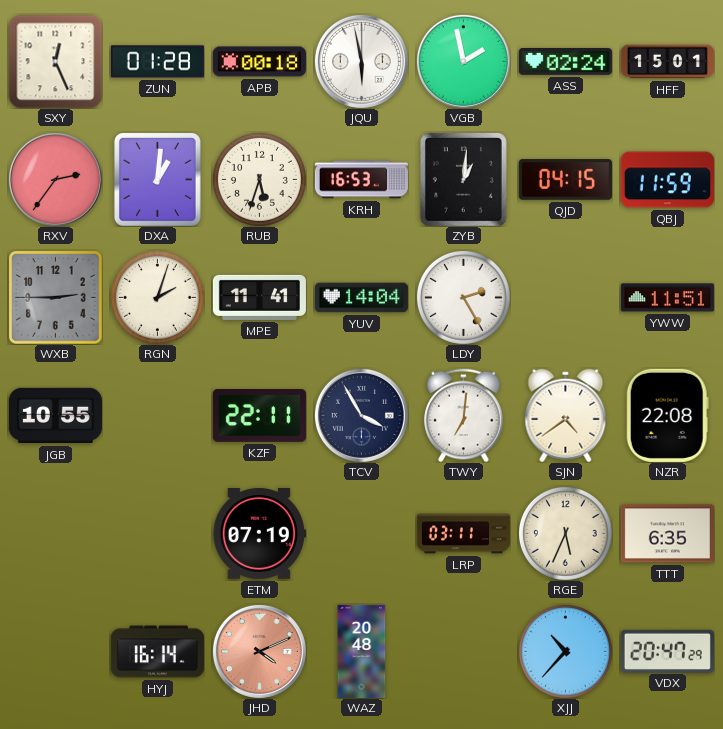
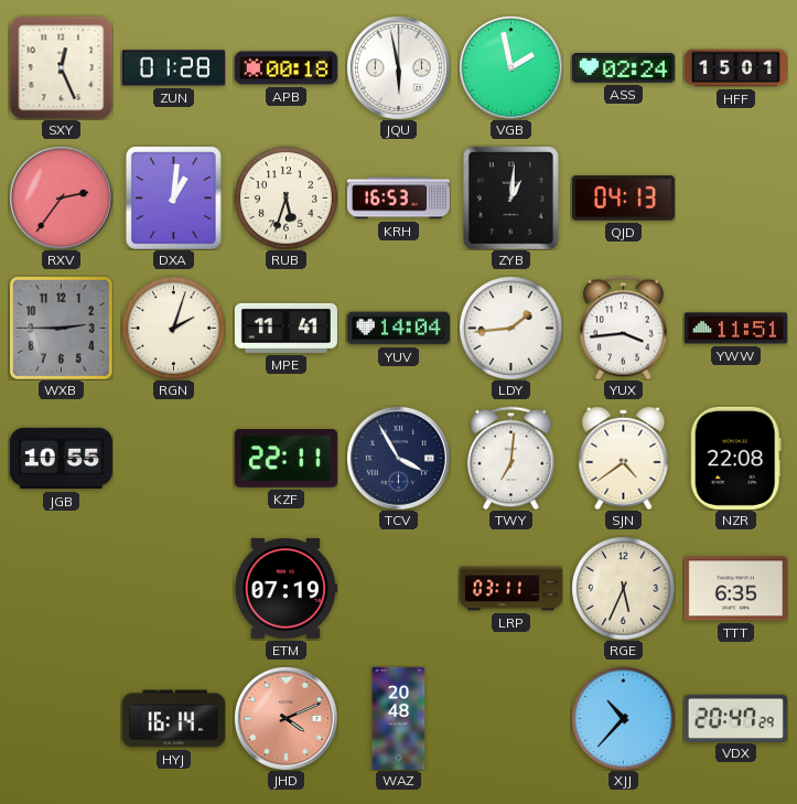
QJD: 04:15 -> 04:13
QBJ: 11:59 -> none
LDY: 2:25 -> 1:44
YUX: none -> 3:44
